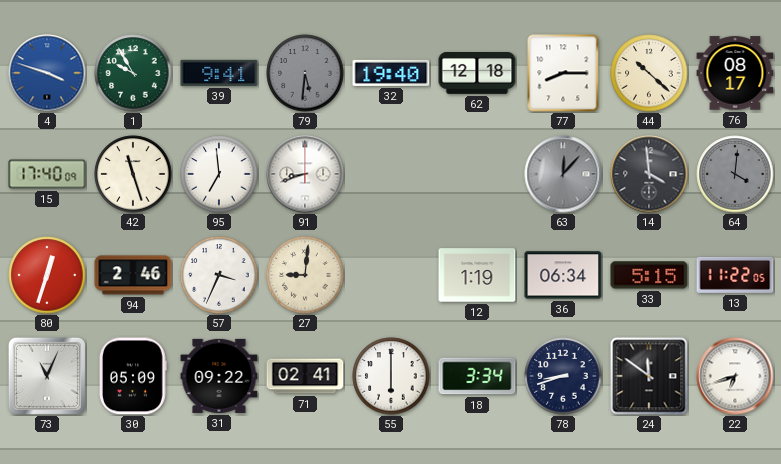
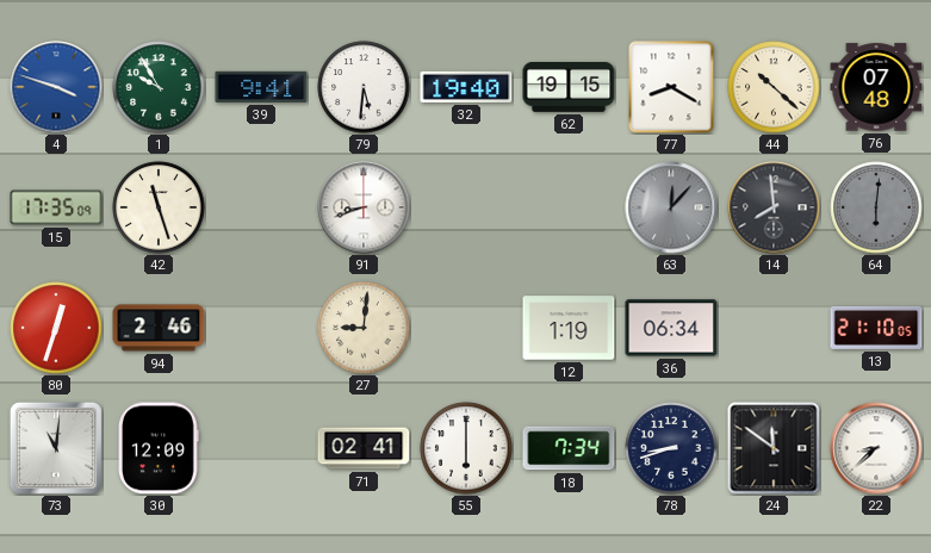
79 dial: grey -> white
62: 12:18 -> 19:15
77: 8:15 -> 8:20
76: 08:17 -> 07:48
15: 17:40 -> 17:35
95: 6:59 -> none
14: 3:59 -> 7:59
64: 4:01 -> 6:01
57: 3:34 -> none
33: 5:15 -> none
13: 11:22 -> 21:10
73: 11:04 -> 11:01
30: 05:09 -> 12:09
31: 09:22 -> none
18: 3:34 -> 7:34
22: 6:42 -> 8:38
